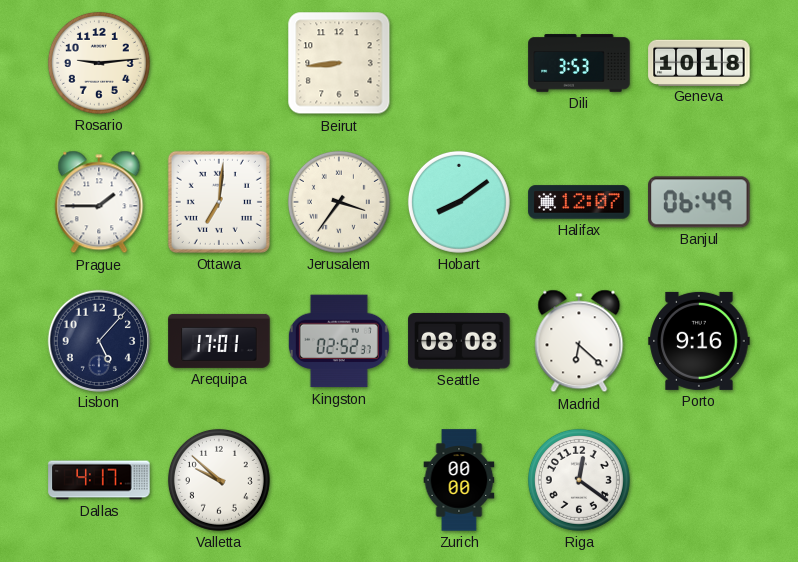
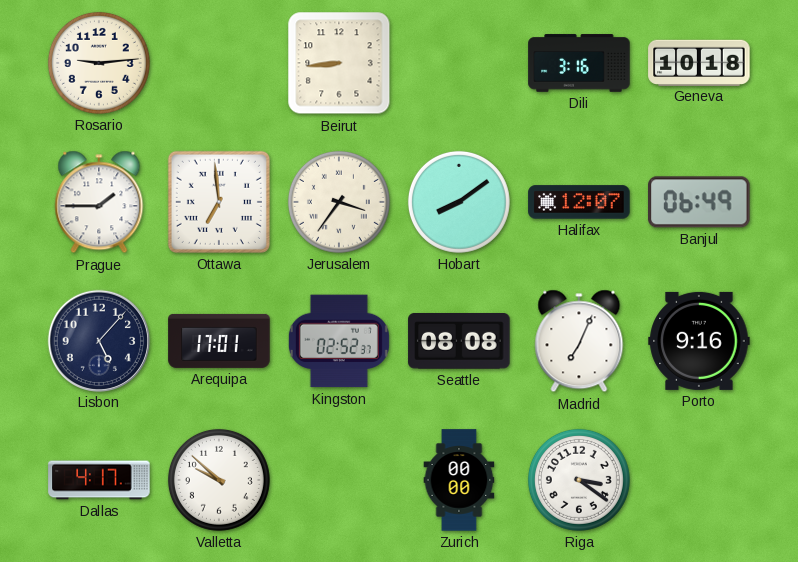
Dili: 3:53 -> 3:16
Ottawa: 7:01 -> 6:59
Madrid: 6:22 -> 7:04
Riga: 12:21 -> 3:21
